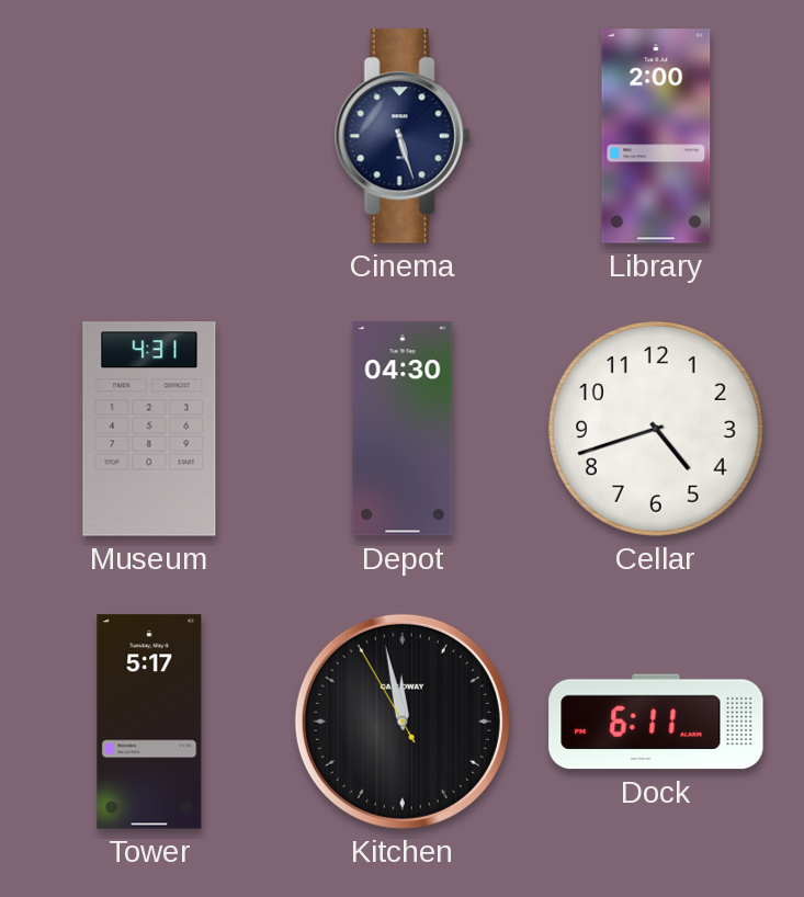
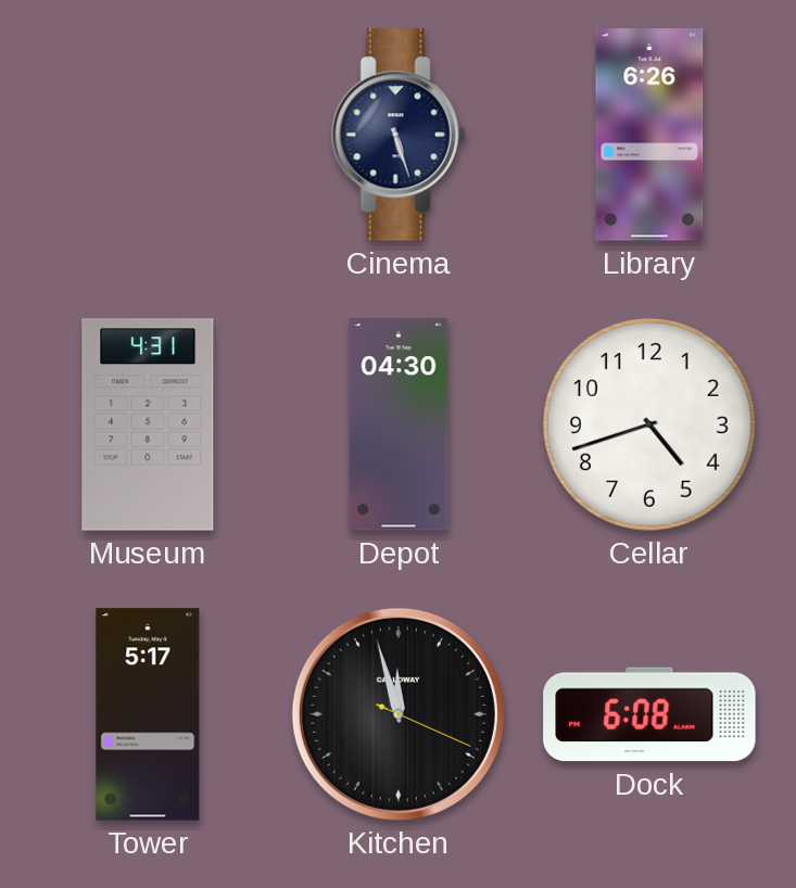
Library: 2:00 -> 6:26
Kitchen: 11:57:55 -> 11:57:19
Dock: 6:11 -> 6:08
